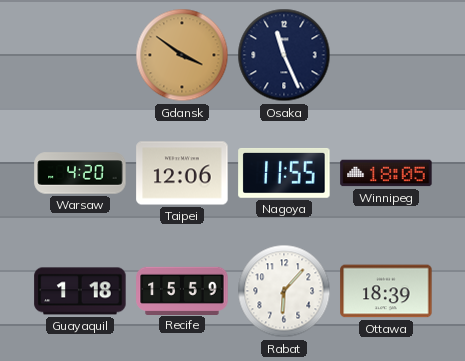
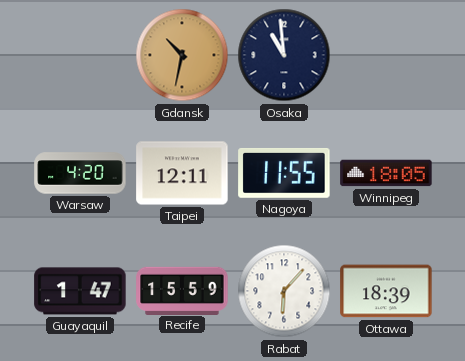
Gdansk: 3:51 -> 10:32
Osaka: 11:26 -> 10:59
Taipei: 12:06 -> 12:11
Guayaquil: 1:18 -> 1:47
